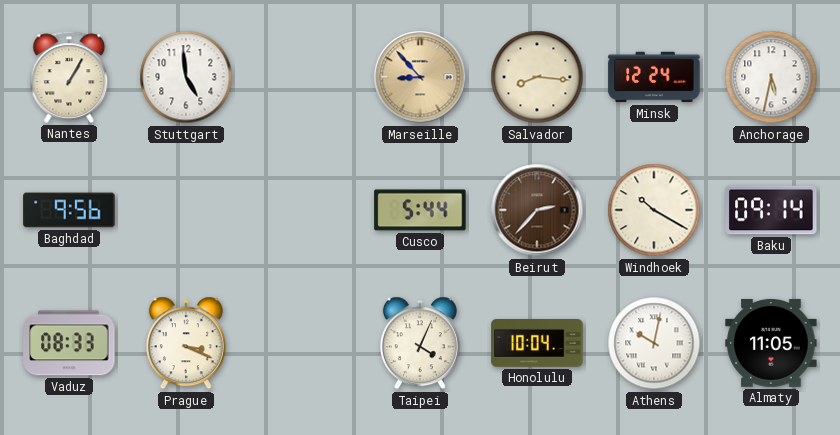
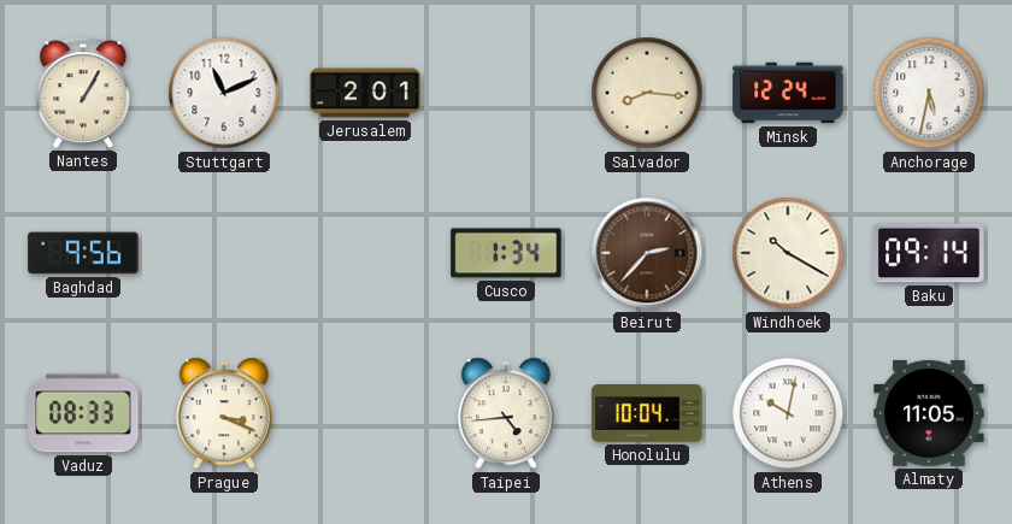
Stuttgart: 4:59 -> 11:11
Jerusalem: none -> 2:01
Marseille: 8:53 -> none
Cusco: 5:44 -> 1:34
Taipei: 4:04 -> 4:44
